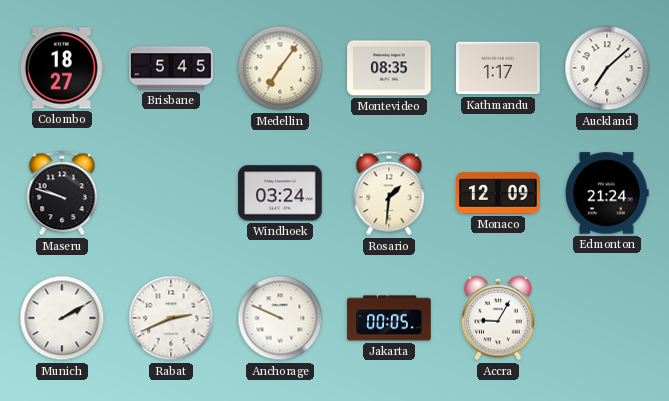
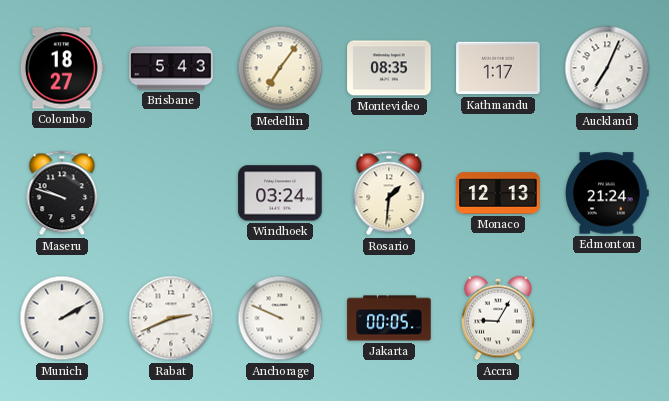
Brisbane: 5:45 -> 5:43
Auckland: 7:08 -> 7:04
Monaco: 12:09 -> 12:13
